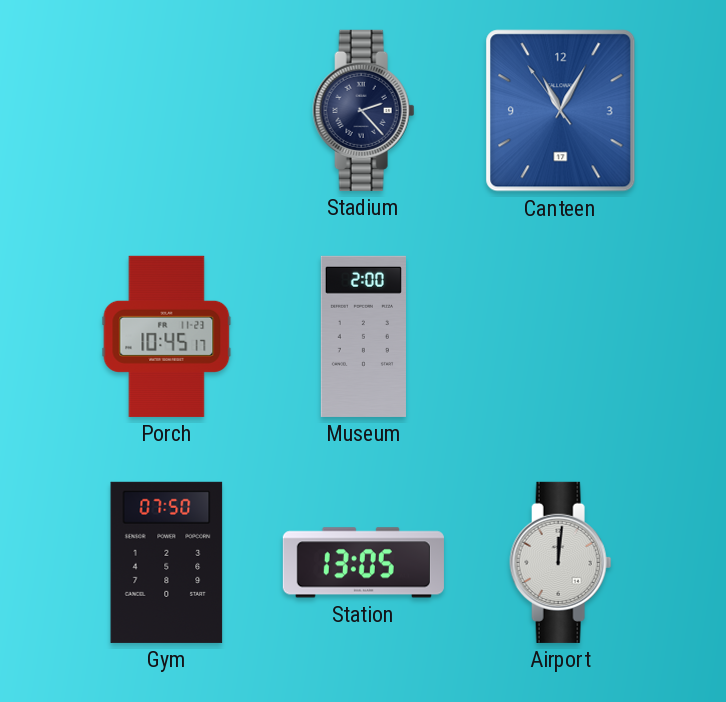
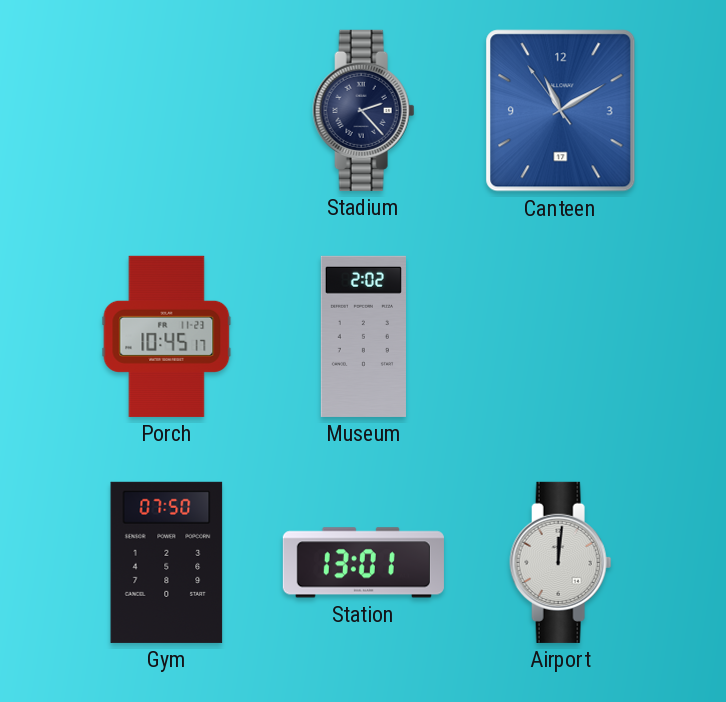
Canteen: 11:04 -> 11:09
Museum: 2:00 -> 2:02
Station: 13:05 -> 13:01
